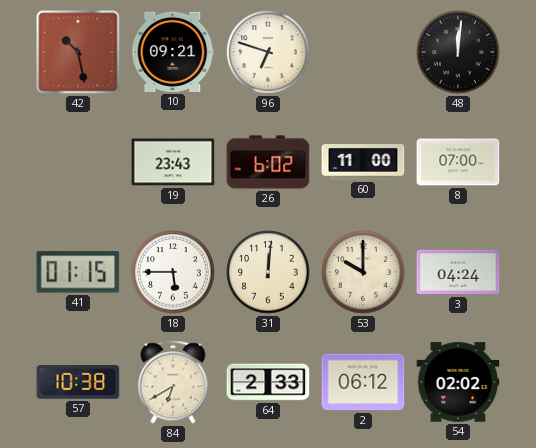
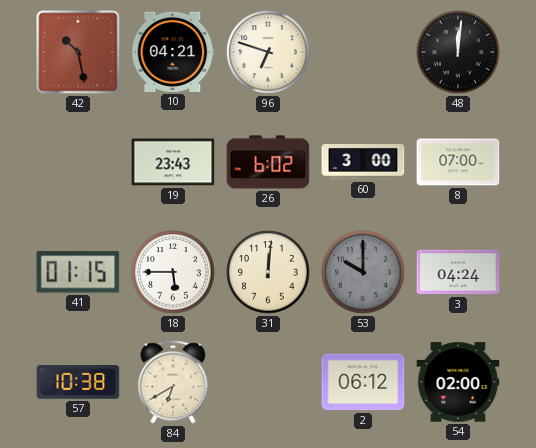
10: 09:21 -> 04:21
60: 11:00 -> 3:00
53 dial: cream -> grey
64: 2:33 -> none
54: 02:02 -> 02:00
